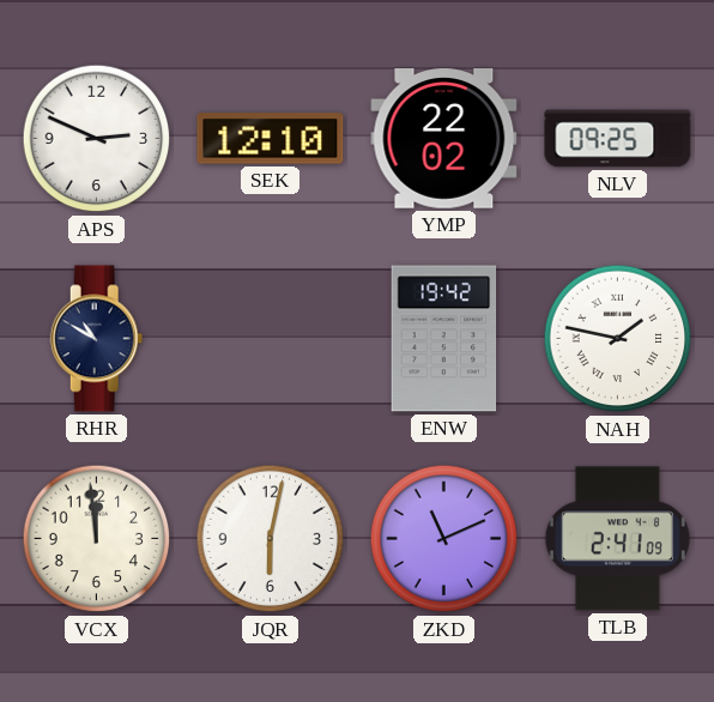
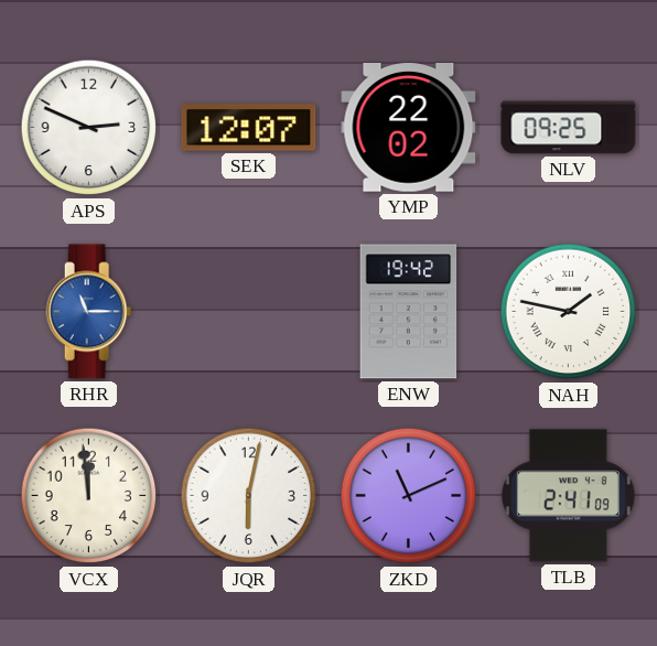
SEK: 12:10 -> 12:07
RHR: 10:50 -> 11:15
RHR dial: navy -> blue
